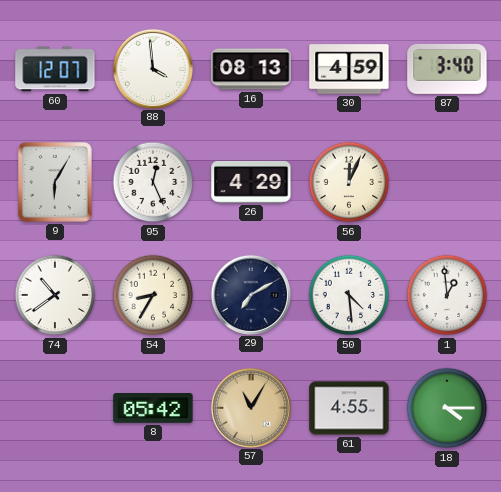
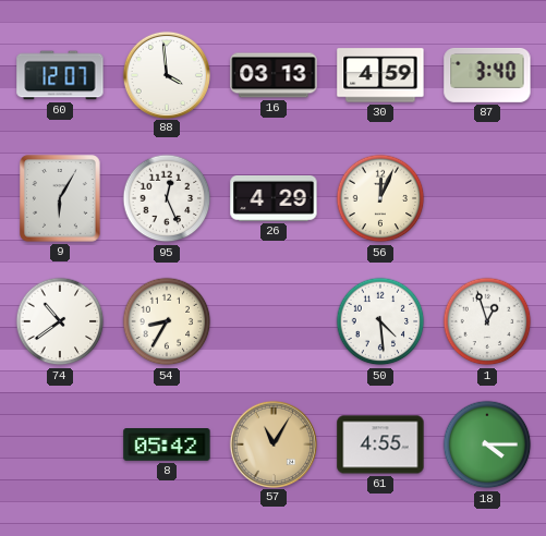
16: 08:13 -> 03:13
29: 7:10 -> none
1: 12:59 -> 12:57
